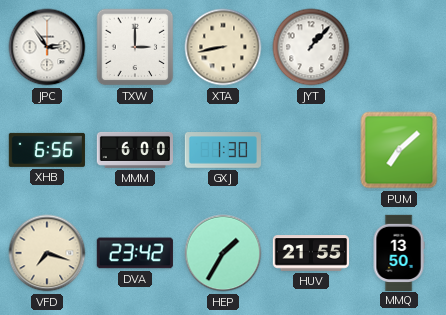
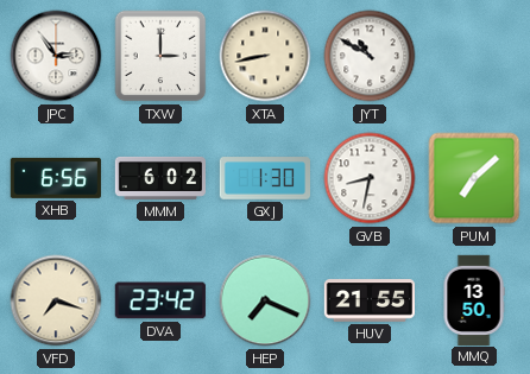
JYT: 1:07 -> 10:50
MMM: 6:00 -> 6:02
GVB: none -> 8:32
HEP: 1:35 -> 7:19
